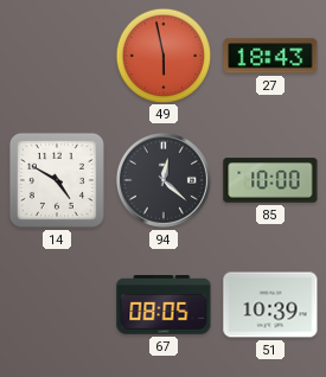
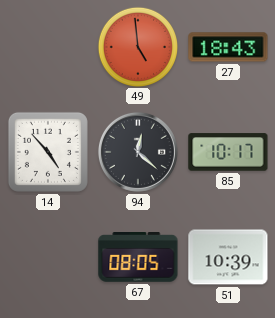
49: 5:58 -> 4:59
14: 4:50 -> 4:53
85: 10:00 -> 10:17
